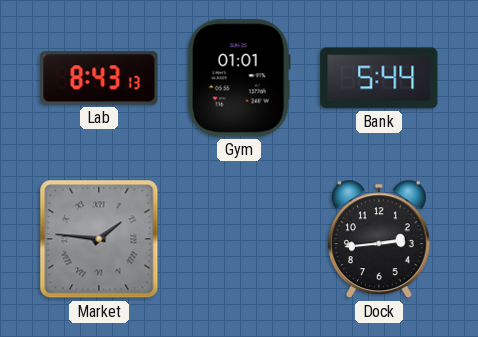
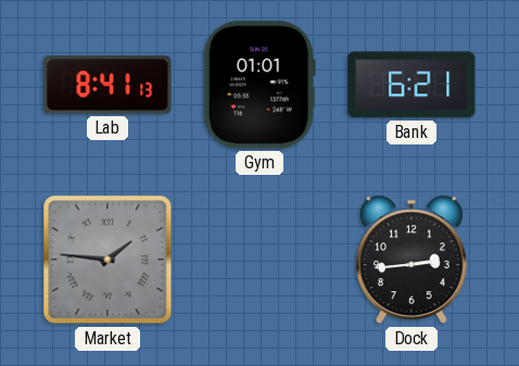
Lab: 8:43 -> 8:41
Bank: 5:44 -> 6:21
